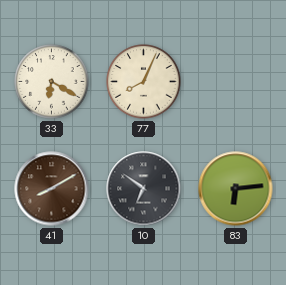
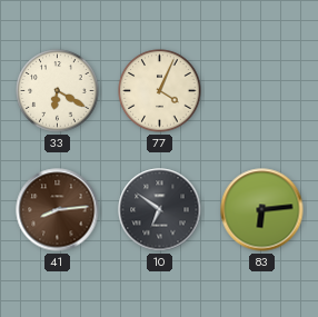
77: 8:04 -> 4:04
41: 8:10 -> 8:14
